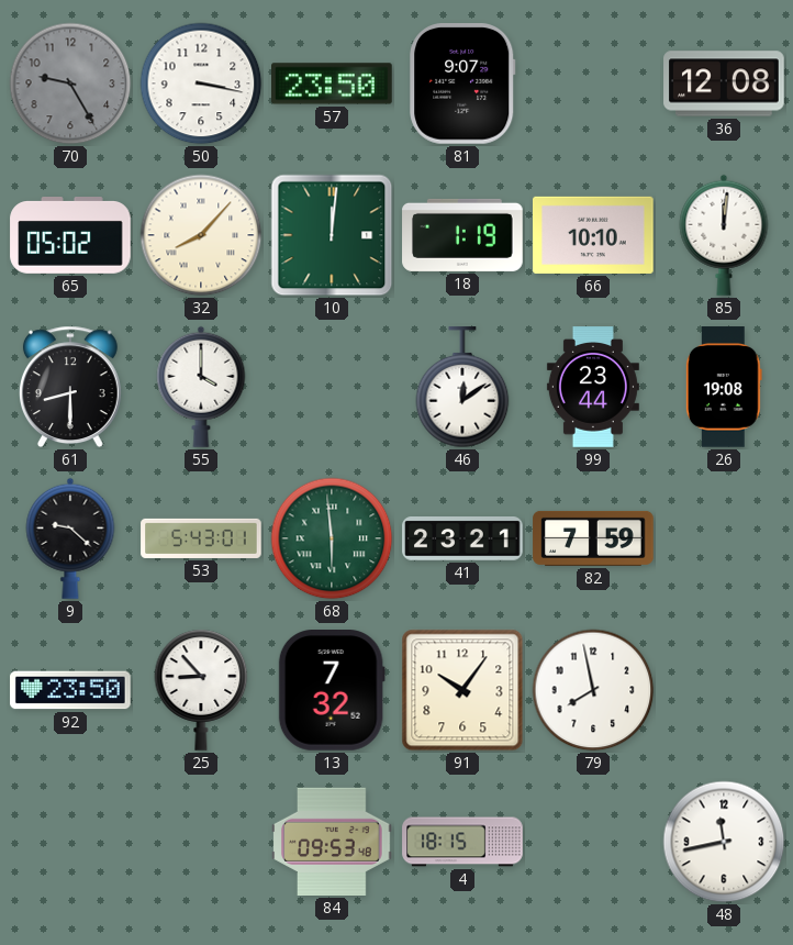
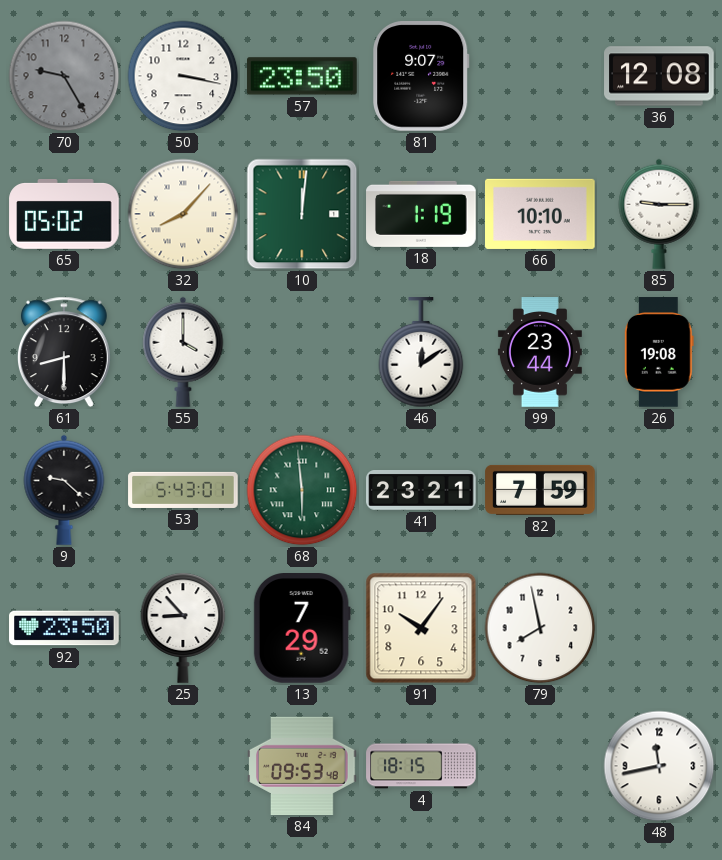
85: 12:01 -> 9:15
13: 7:32 -> 7:29
